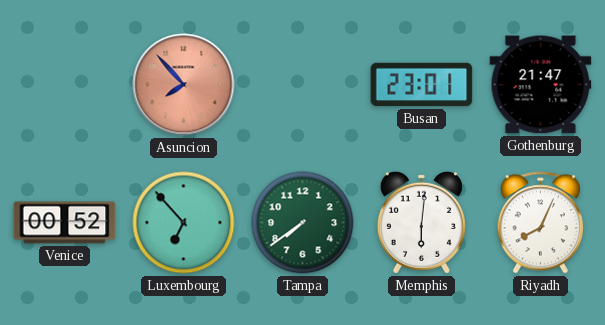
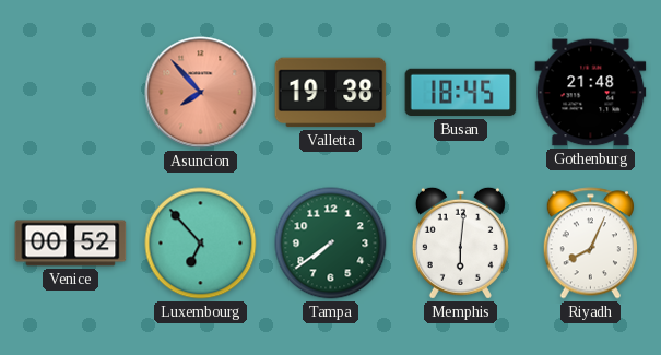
Valletta: none -> 19:38
Busan: 23:01 -> 18:45
Gothenburg: 21:47 -> 21:48
